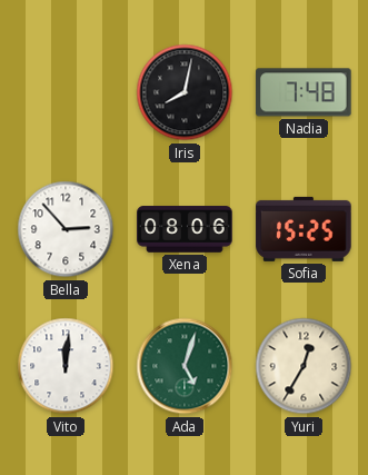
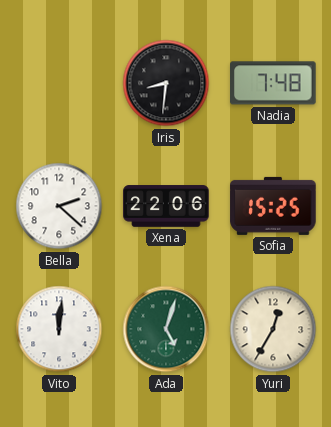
Iris: 8:02 -> 8:31
Bella: 2:53 -> 2:22
Xena: 08:06 -> 22:06
